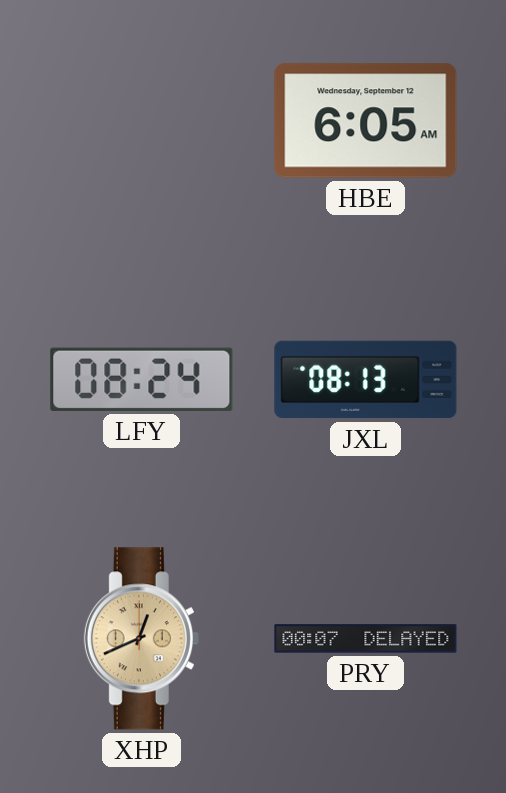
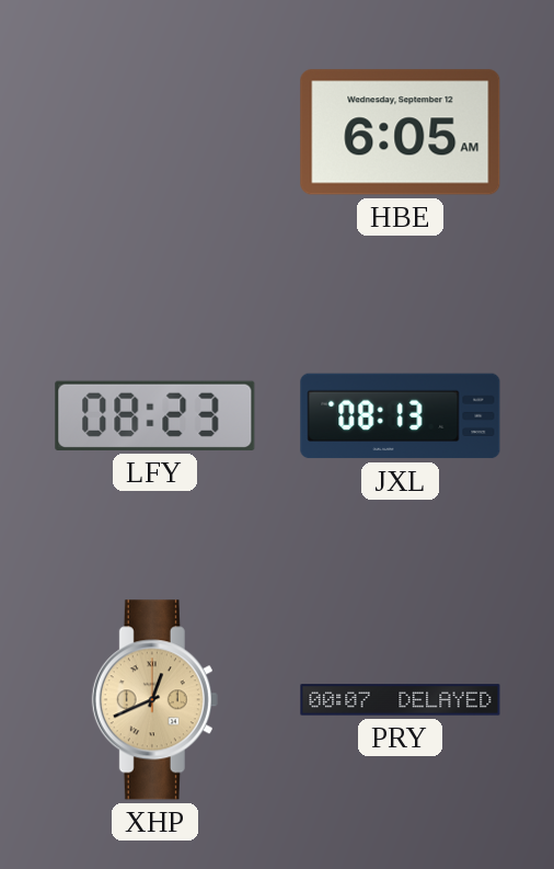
LFY: 08:24 -> 08:23
